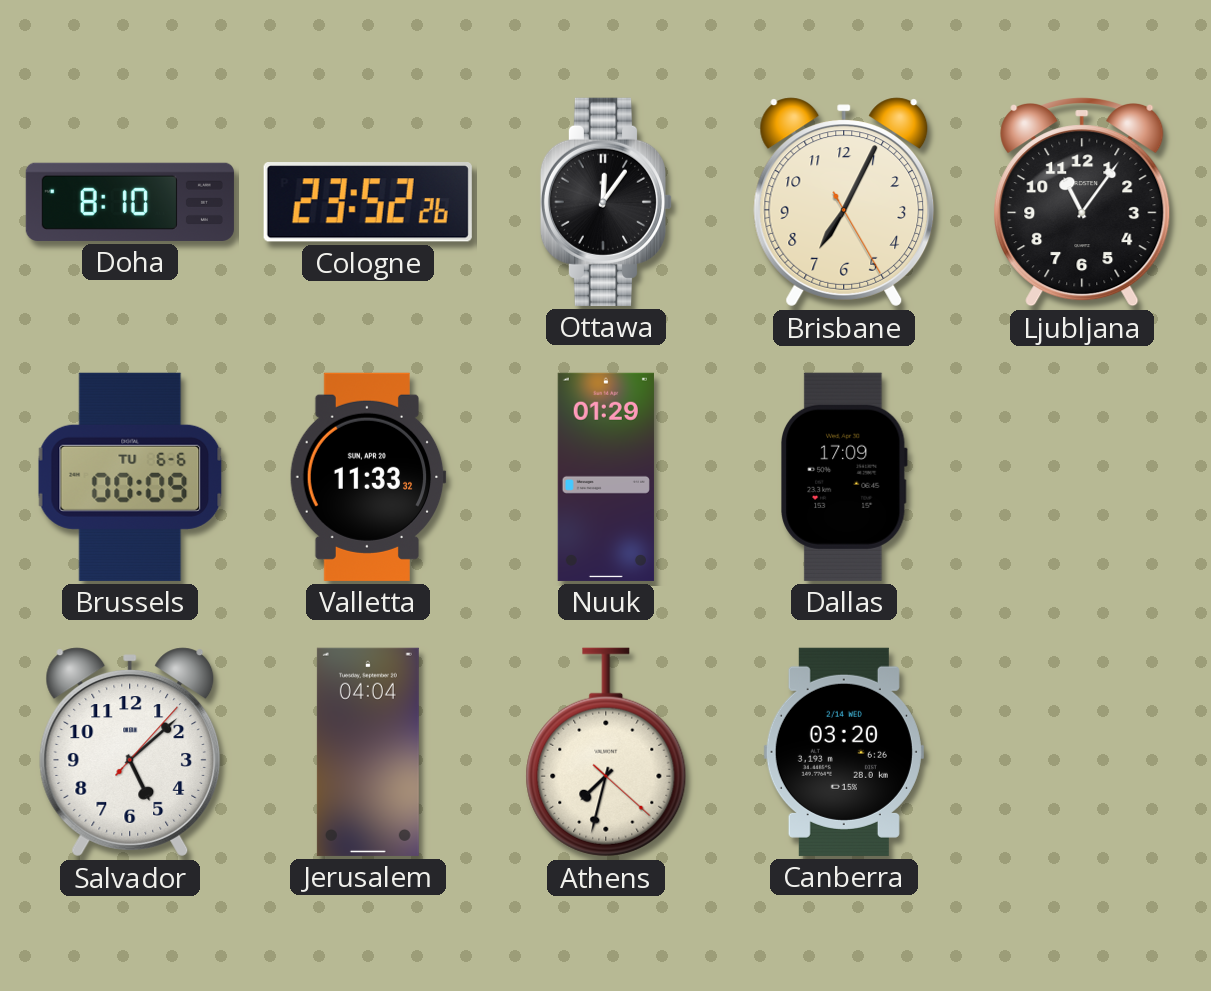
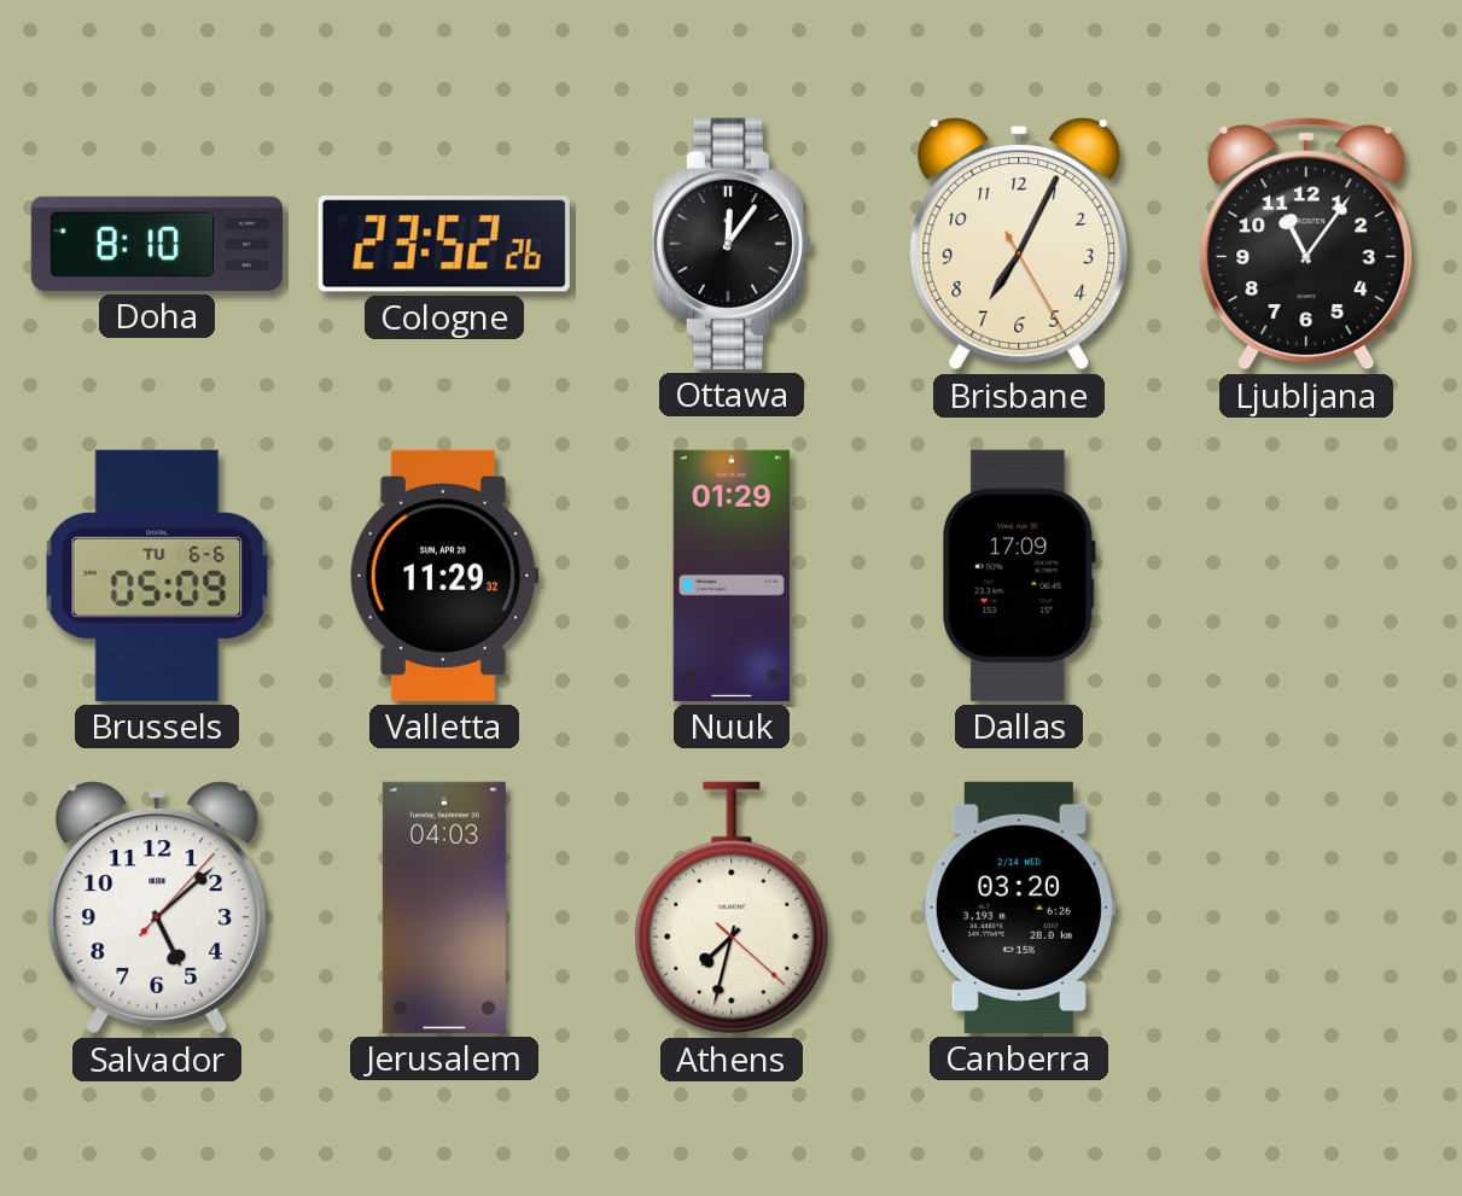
Brussels: 00:09 -> 05:09
Valletta: 11:33 -> 11:29
Jerusalem: 04:04 -> 04:03
